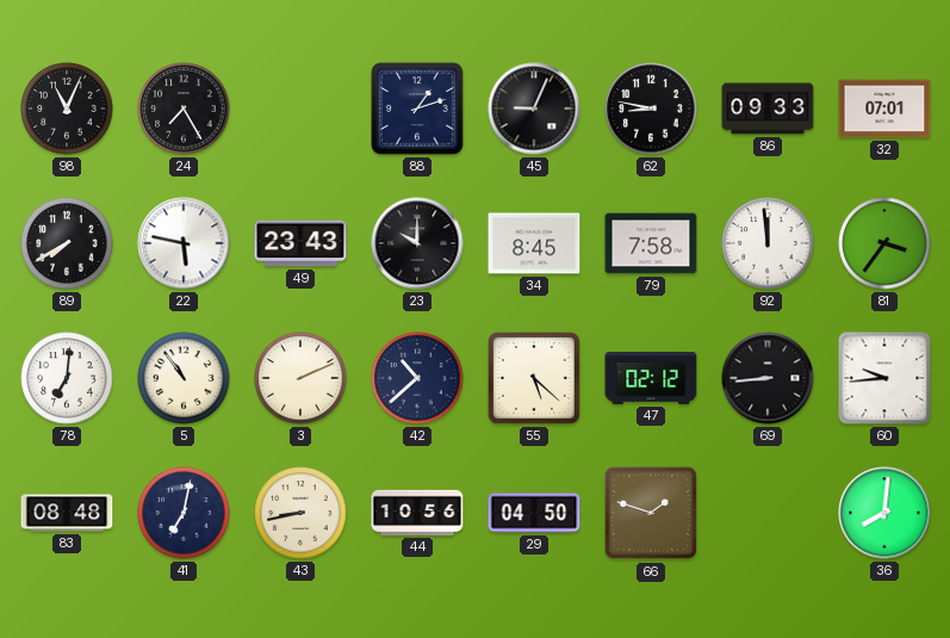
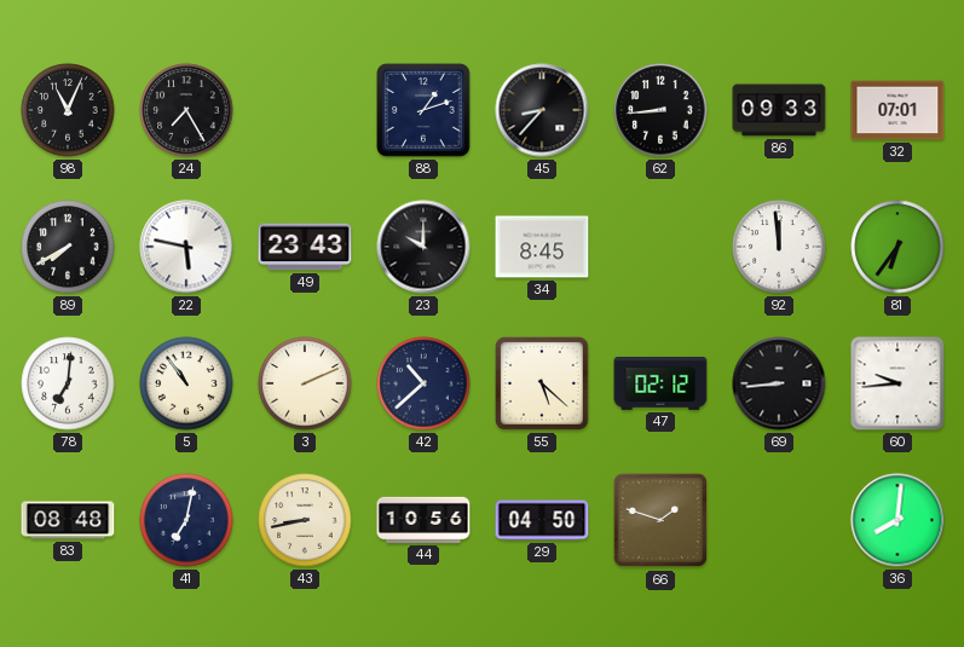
45: 9:04 -> 8:37
62: 8:47 -> 8:44
79: 7:58 -> none
81: 3:36 -> 6:36
